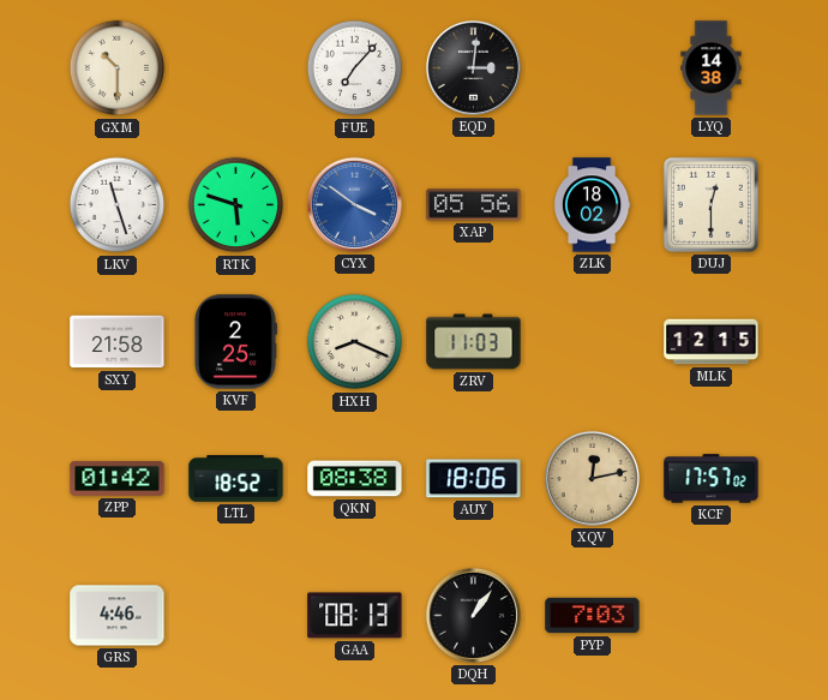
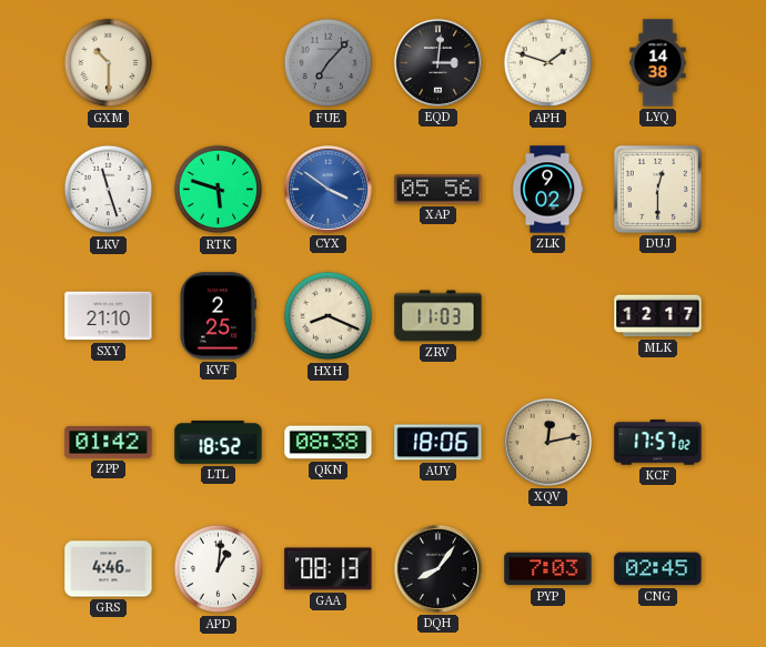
FUE dial: white -> grey
APH: none -> 1:48
ZLK: 18:02 -> 9:02
SXY: 21:58 -> 21:10
MLK: 12:15 -> 12:17
APD: none -> 1:01
DQH: 1:06 -> 8:06
CNG: none -> 02:45
